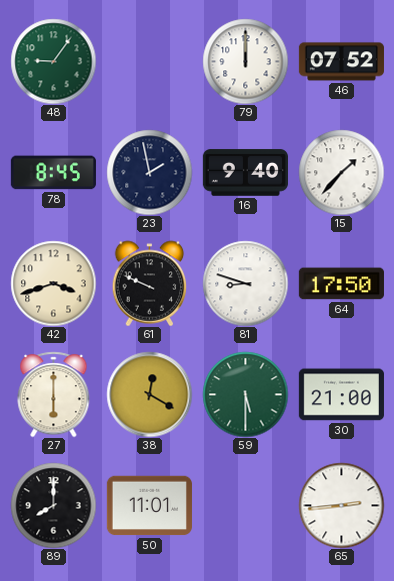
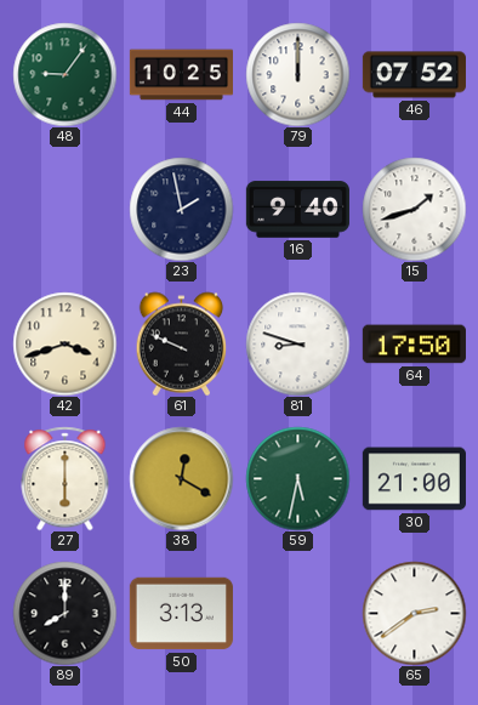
44: none -> 10:25
78: 8:45 -> none
15: 1:37 -> 1:42
59: 5:30 -> 5:32
50: 11:01 -> 3:13
65: 2:44 -> 2:39
